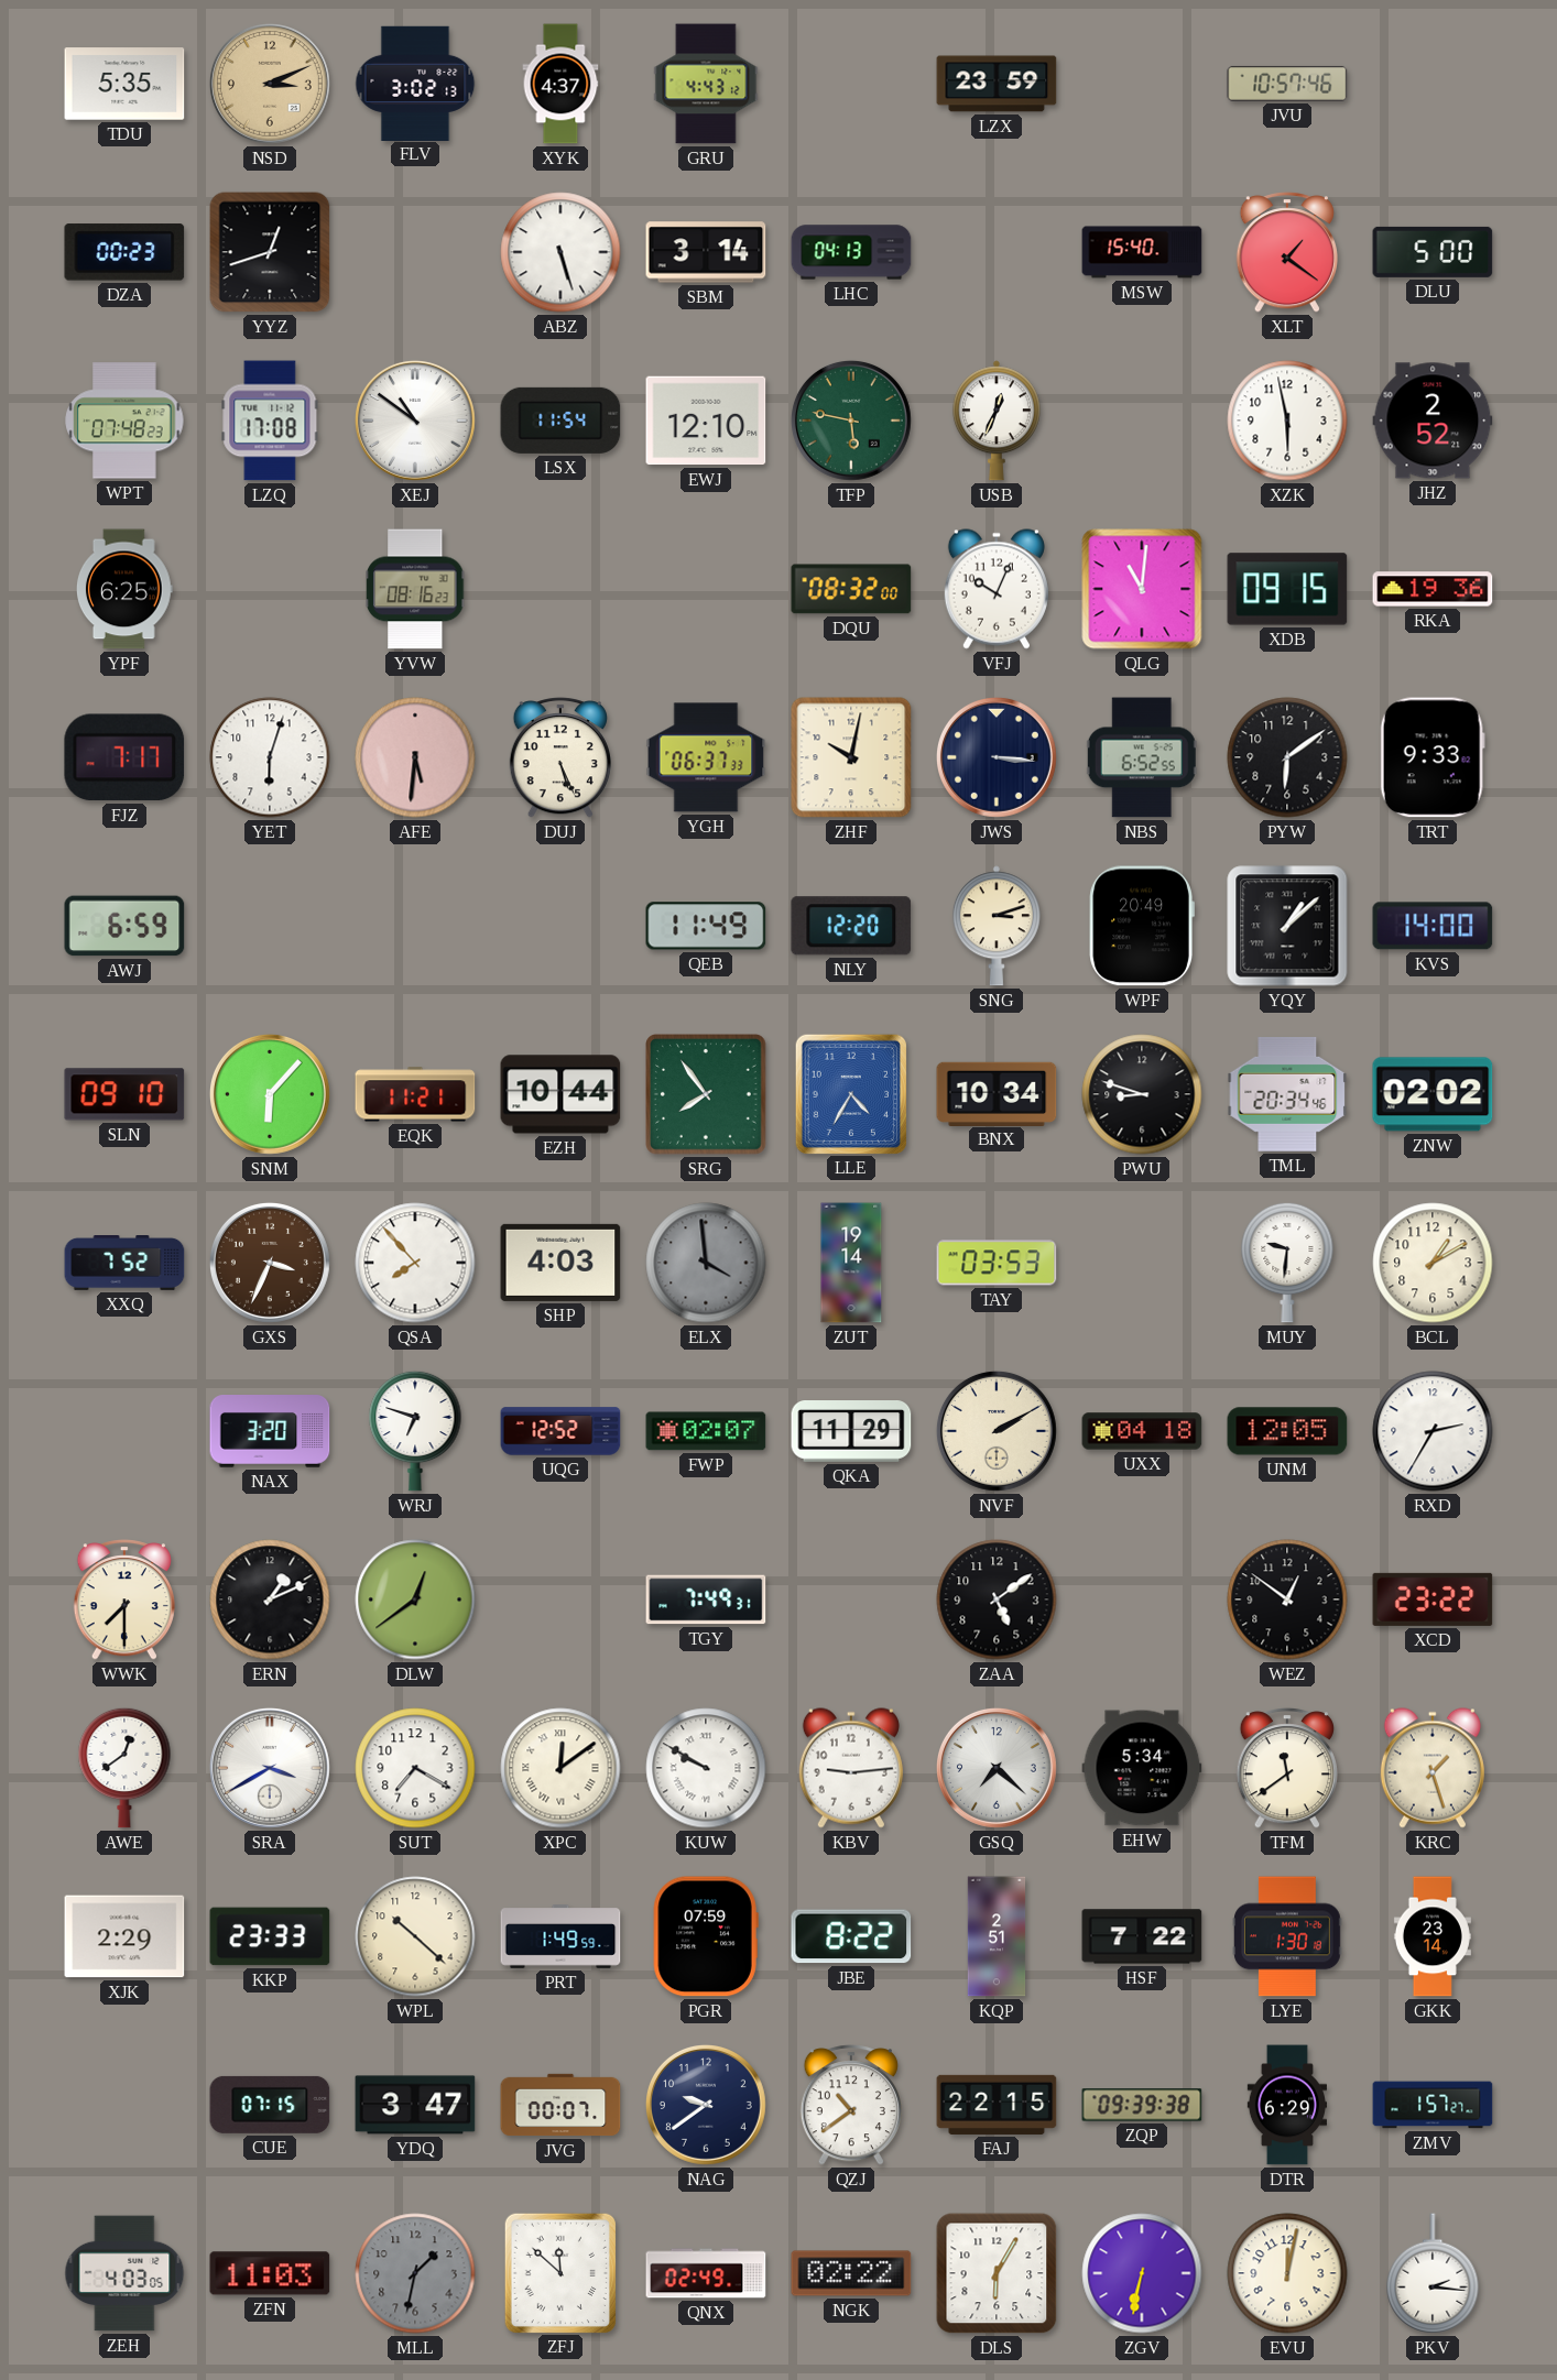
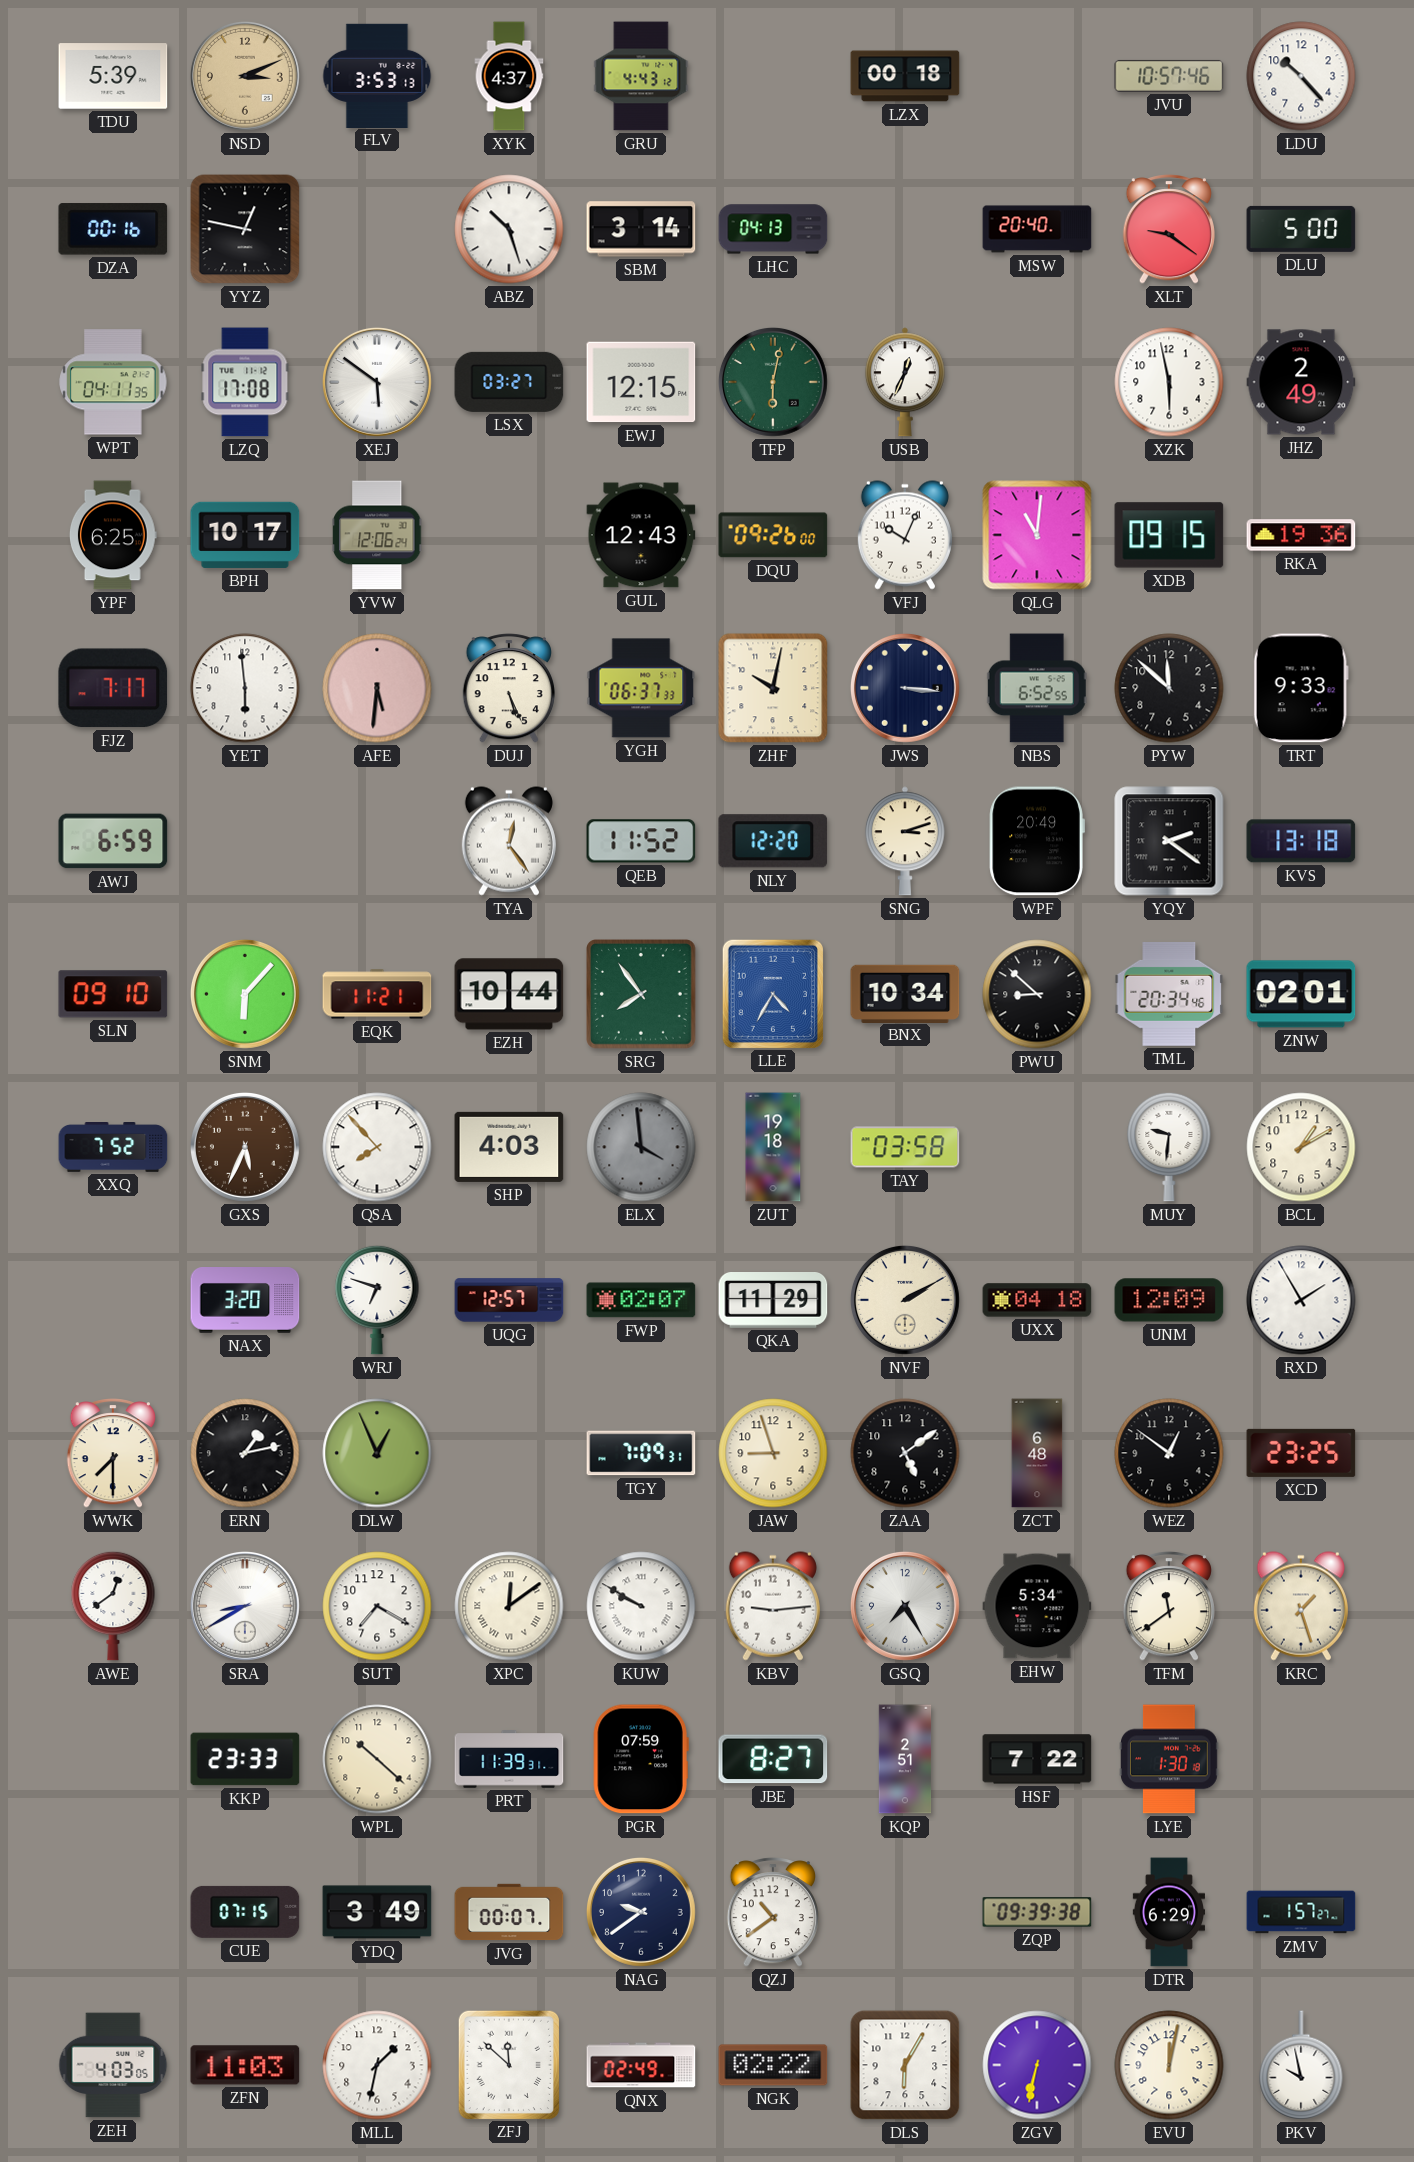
TDU: 5:35 -> 5:39
FLV: 3:02 -> 3:53
LZX: 23:59 -> 00:18
LDU: none -> 10:23
DZA: 00:23 -> 00:16
YYZ: 12:42 -> 12:47
ABZ: 5:27 -> 10:27
MSW: 15:40 -> 20:40
XLT: 1:21 -> 9:21
WPT: 07:48 -> 04:11
XEJ: 10:51 -> 5:51
LSX: 11:54 -> 03:27
EWJ: 12:10 -> 12:15
TFP: 5:47 -> 6:02
JHZ: 2:52 -> 2:49
BPH: none -> 10:17
YVW: 08:16 -> 12:06
GUL: none -> 12:43
DQU: 08:32 -> 09:26
YET: 6:03 -> 5:59
PYW: 6:09 -> 11:52
TYA: none -> 12:24
QEB: 11:49 -> 11:52
YQY: 1:08 -> 2:21
KVS: 14:00 -> 13:18
PWU: 8:48 -> 8:52
ZNW: 02:02 -> 02:01
GXS: 3:34 -> 5:34
ZUT: 19:14 -> 19:18
TAY: 03:53 -> 03:58
UQG: 12:52 -> 12:57
UNM: 12:05 -> 12:09
RXD: 2:35 -> 1:55
ERN: 1:11 -> 1:13
DLW: 12:39 -> 12:56
TGY: 7:49 -> 7:09
JAW: none -> 8:57
ZCT: none -> 6:48
XCD: 23:22 -> 23:25
SRA: 3:40 -> 8:40
GSQ: 7:22 -> 7:25
XJK: 2:29 -> none
PRT: 1:49 -> 11:39
JBE: 8:22 -> 8:27
GKK: 23:14 -> none
YDQ: 3:47 -> 3:49
FAJ: 22:15 -> none
MLL dial: grey -> white
PKV: 2:16 -> 9:58
